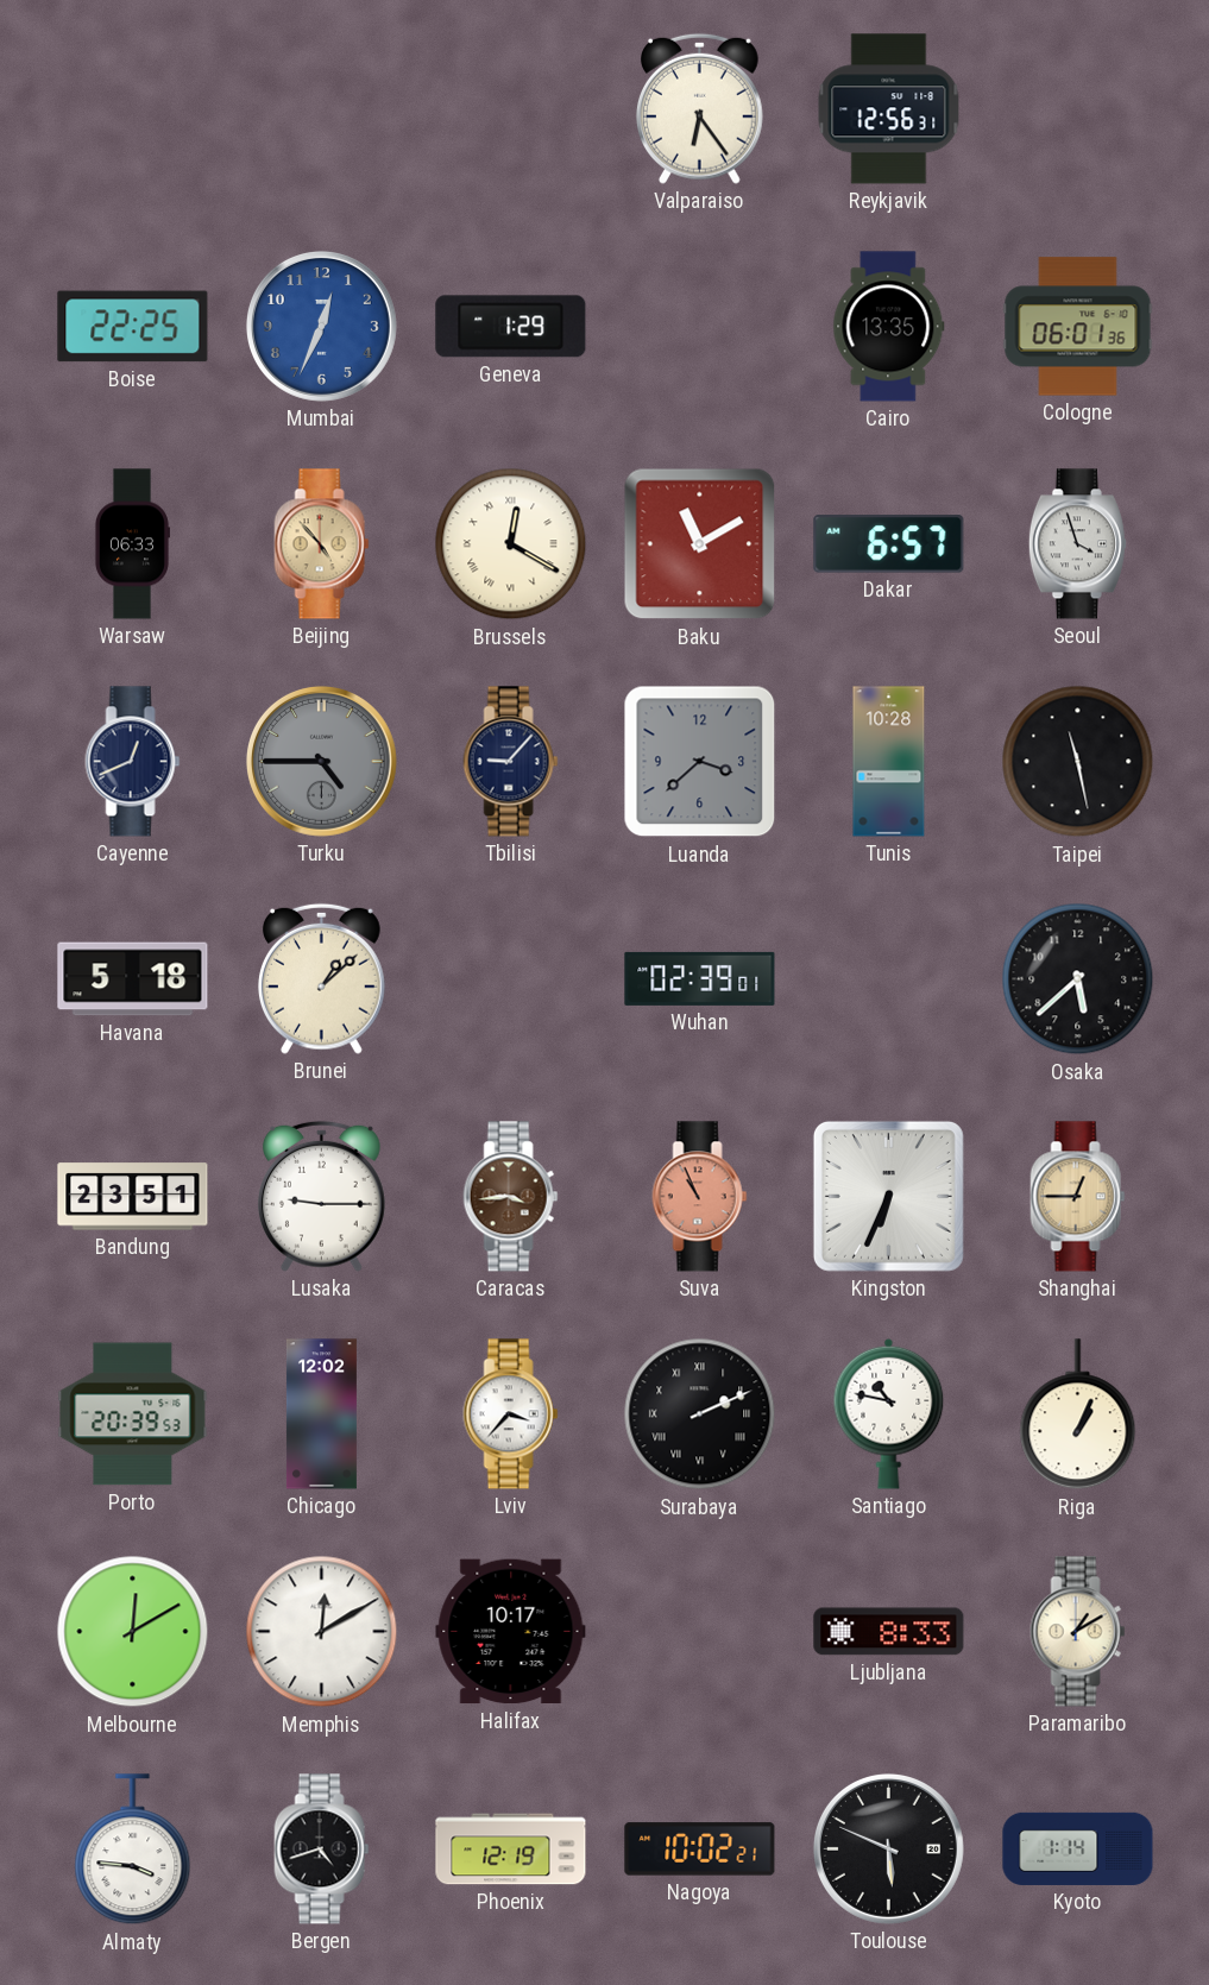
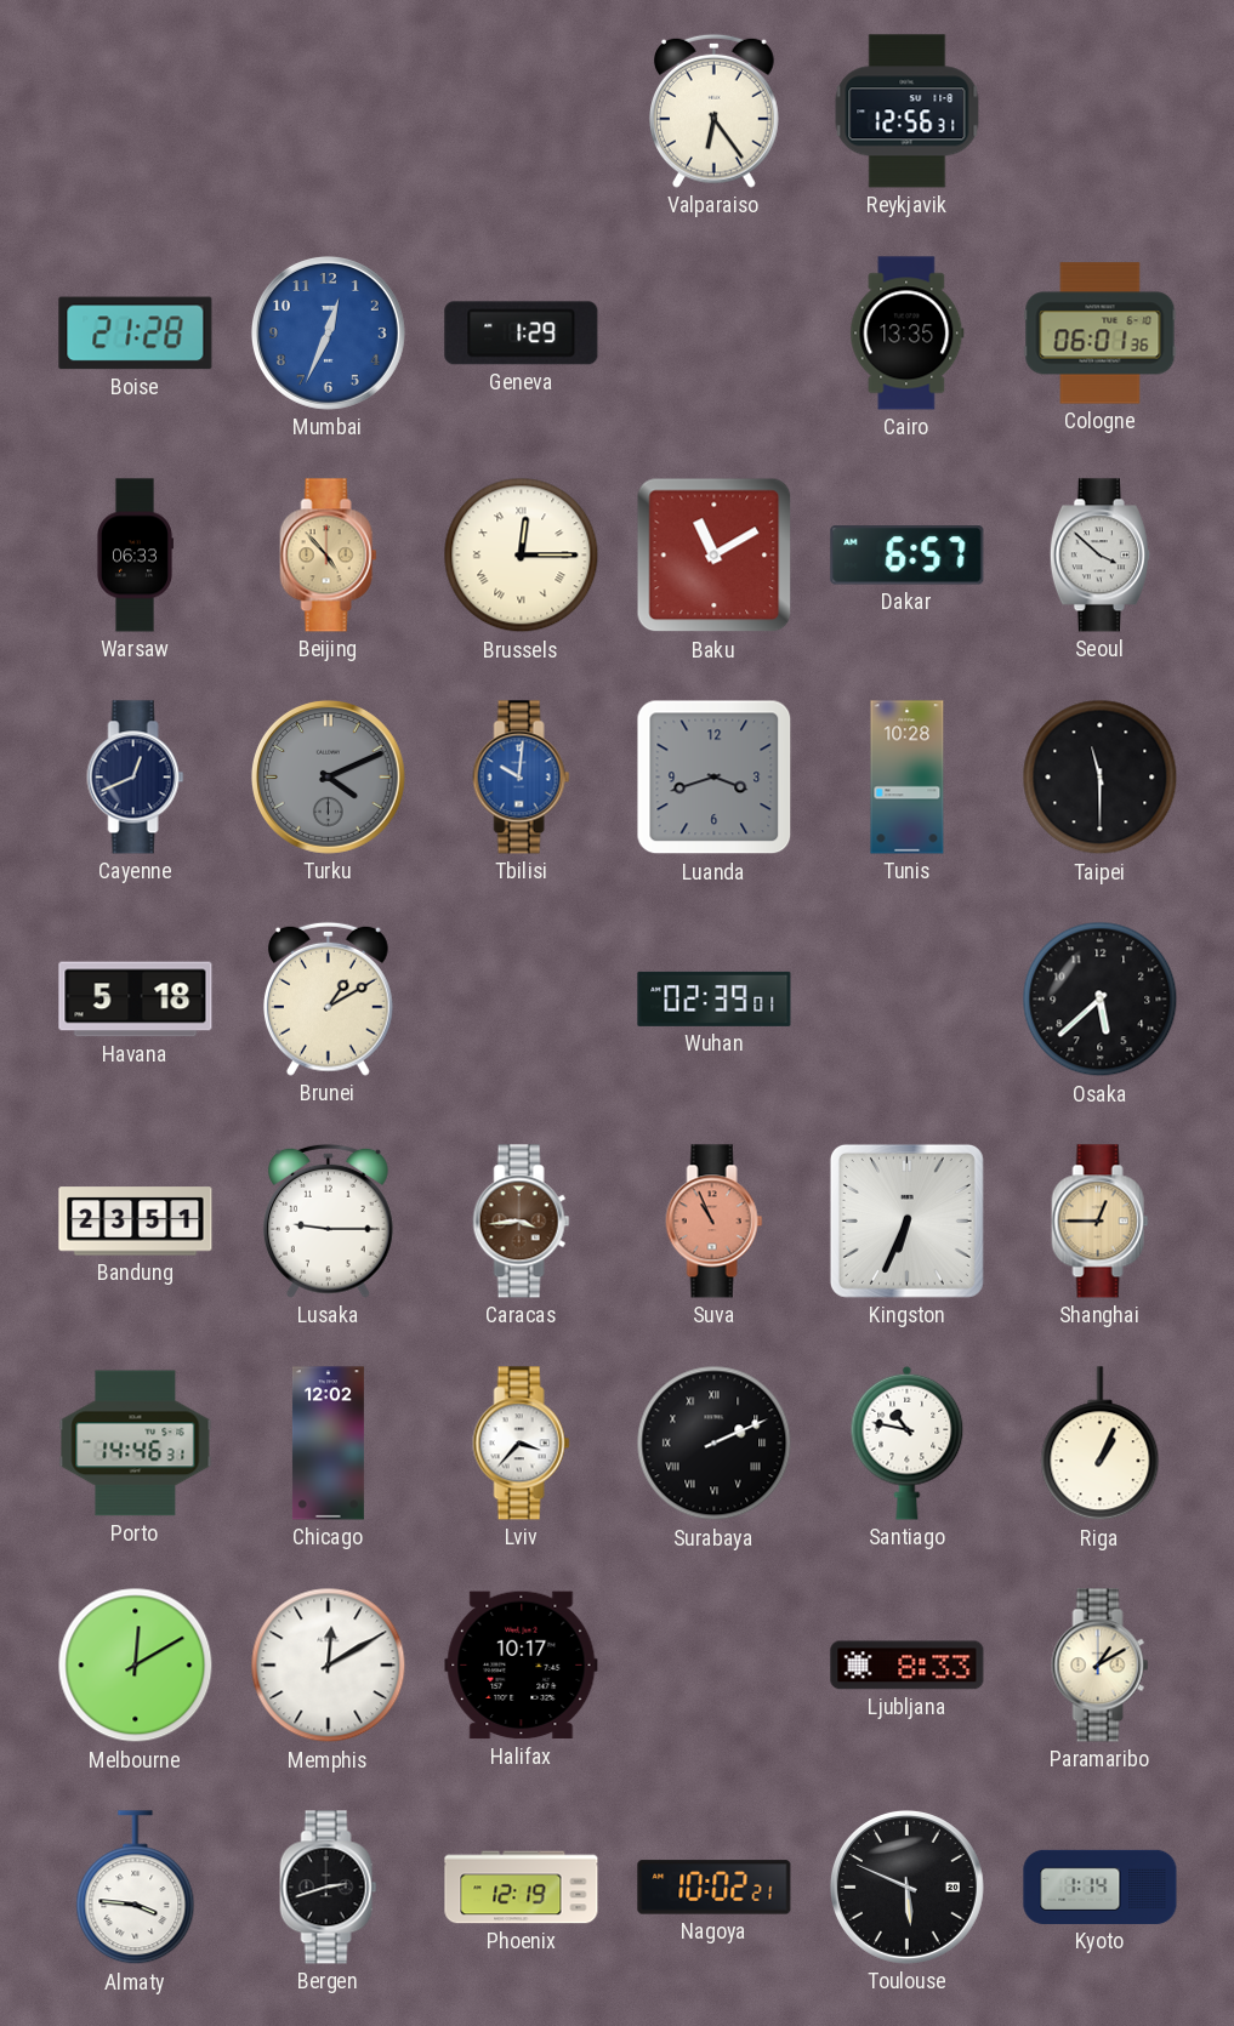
Boise: 22:25 -> 21:28
Brussels: 12:20 -> 12:15
Seoul: 3:57 -> 3:52
Turku: 4:45 -> 4:11
Tbilisi: 9:07 -> 10:01
Tbilisi dial: navy -> blue
Luanda: 3:38 -> 3:42
Taipei: 11:28 -> 11:30
Brunei: 1:08 -> 1:10
Porto: 20:39 -> 14:46
Bergen: 4:42 -> 2:42
